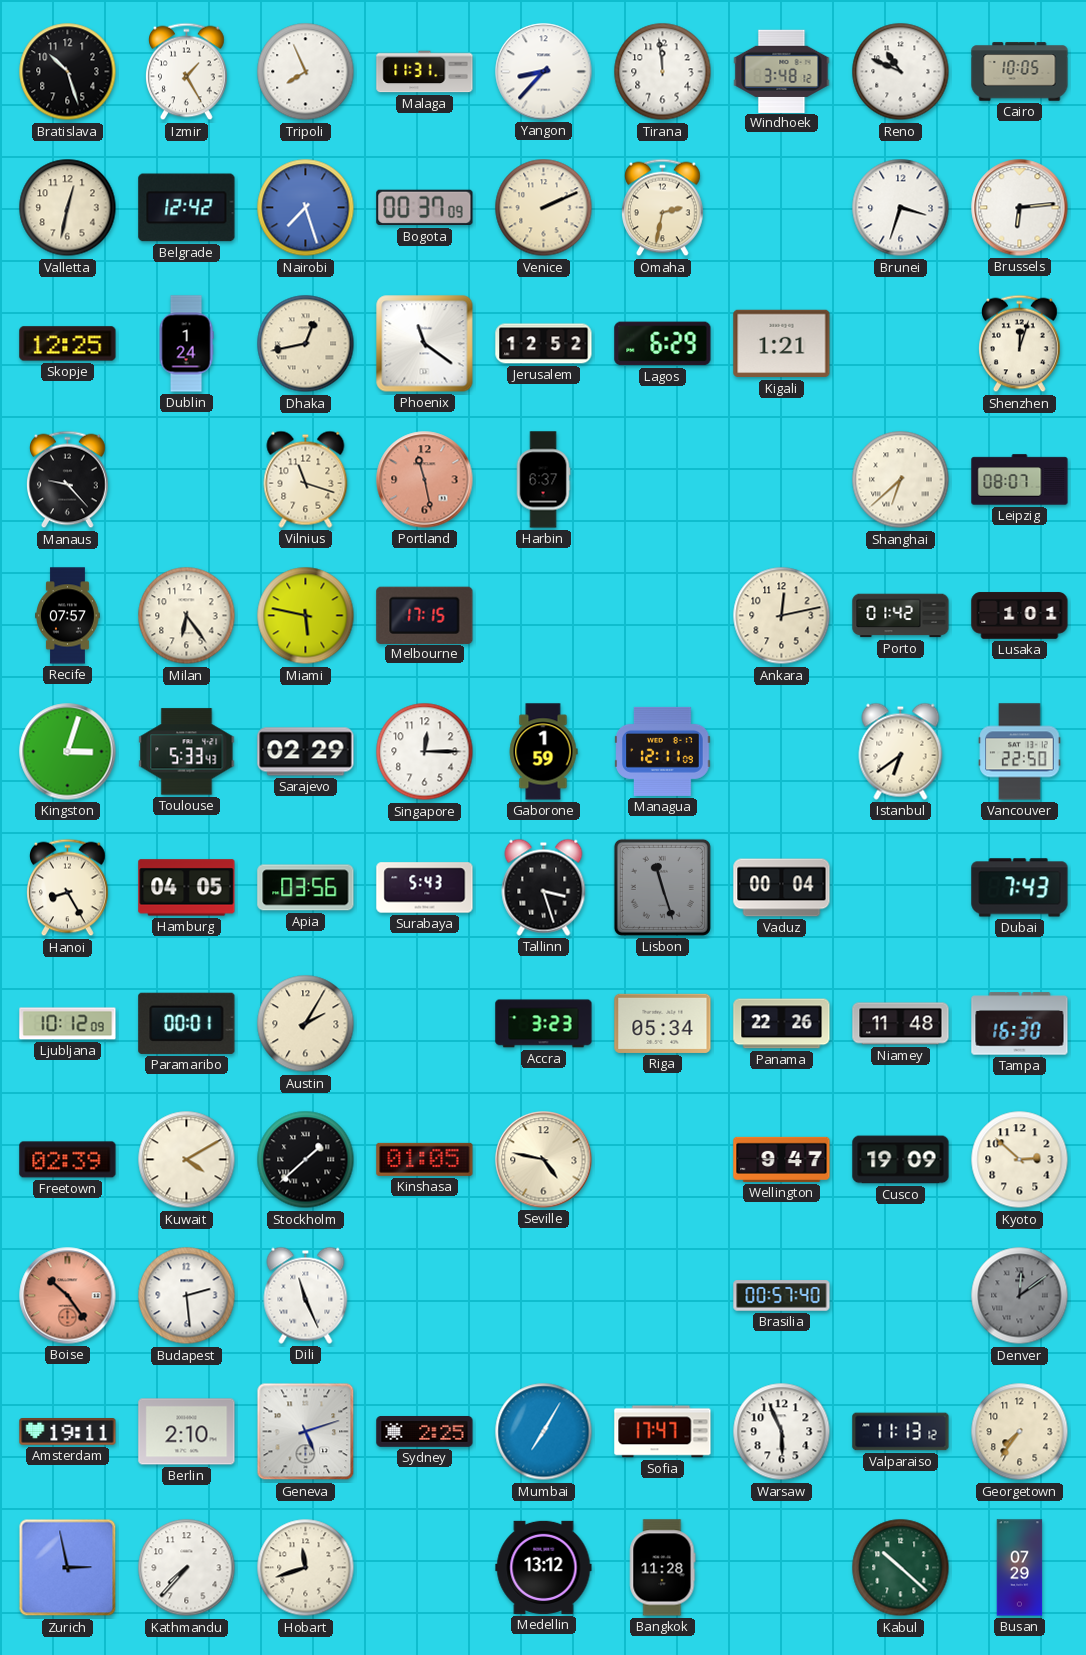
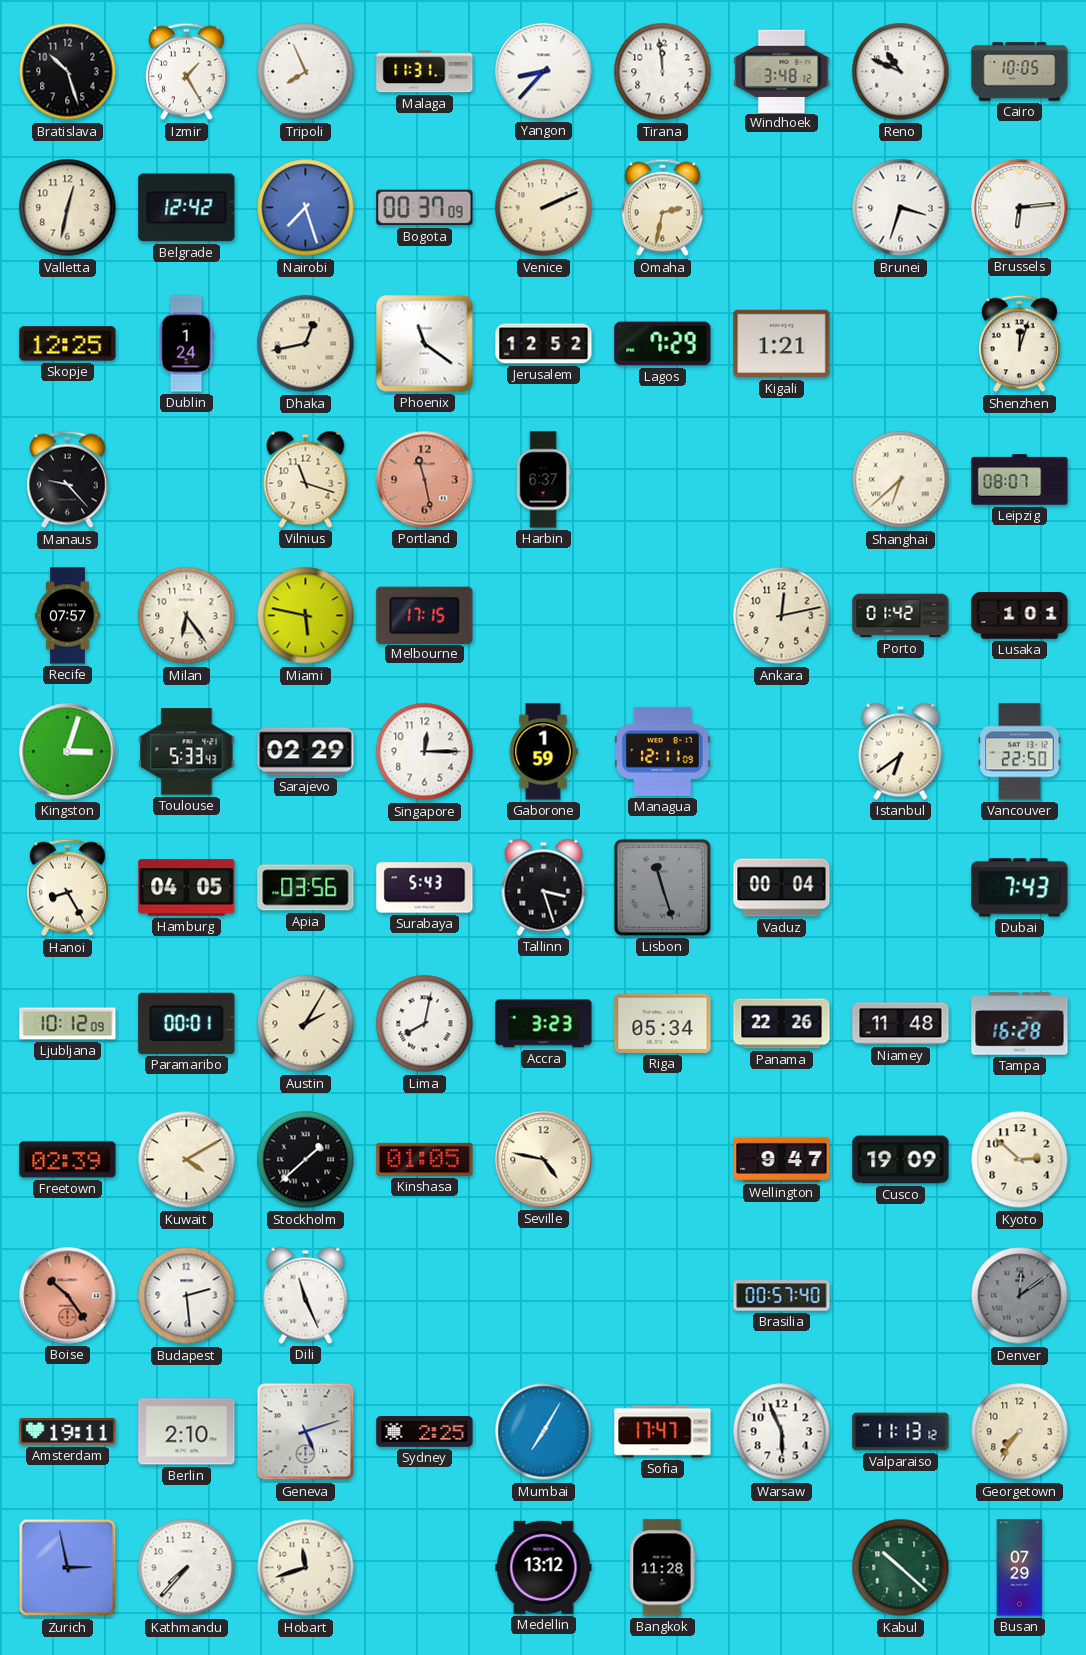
Lagos: 6:29 -> 7:29
Lima: none -> 8:02
Tampa: 16:30 -> 16:28
